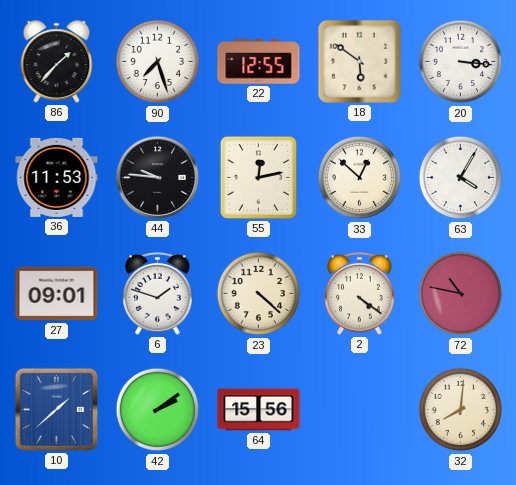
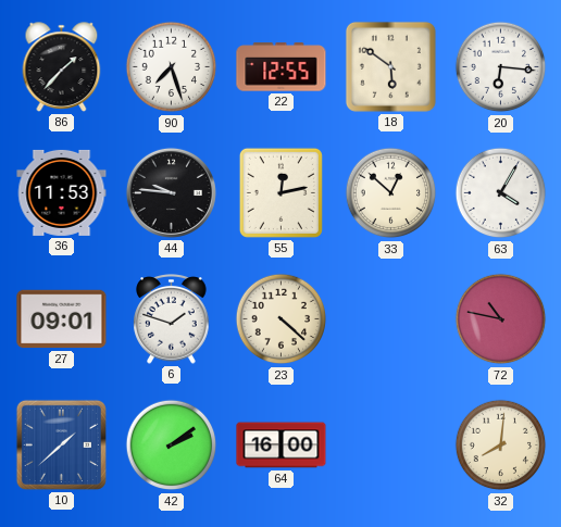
20: 3:16 -> 6:16
2: 4:21 -> none
64: 15:56 -> 16:00
